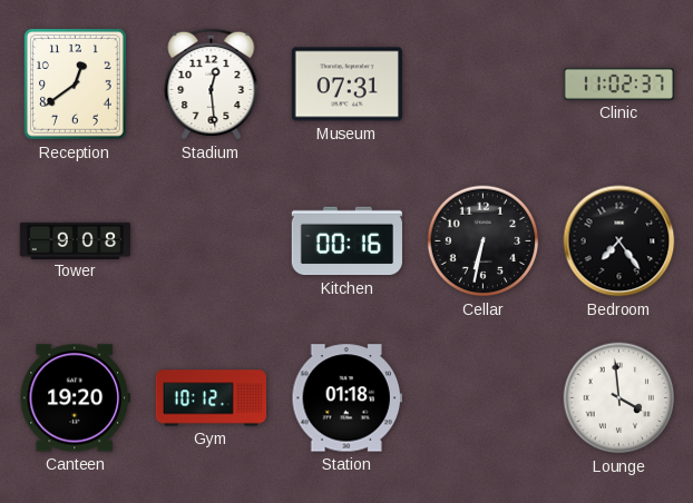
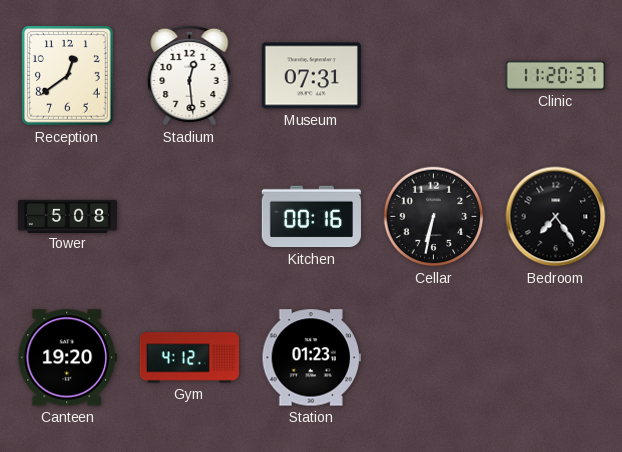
Clinic: 11:02 -> 11:20
Tower: 9:08 -> 5:08
Gym: 10:12 -> 4:12
Station: 01:18 -> 01:23
Lounge: 3:59 -> none
